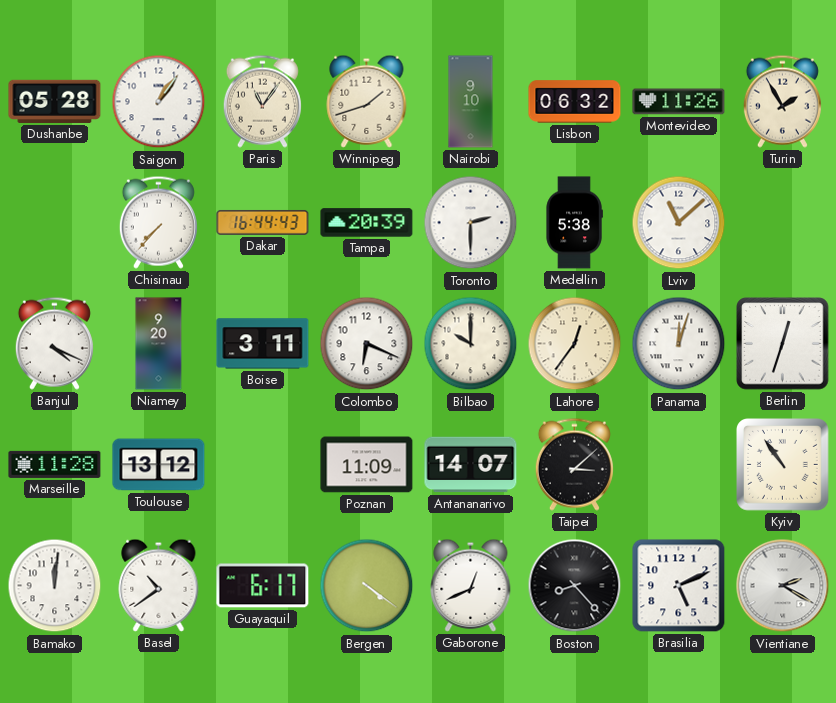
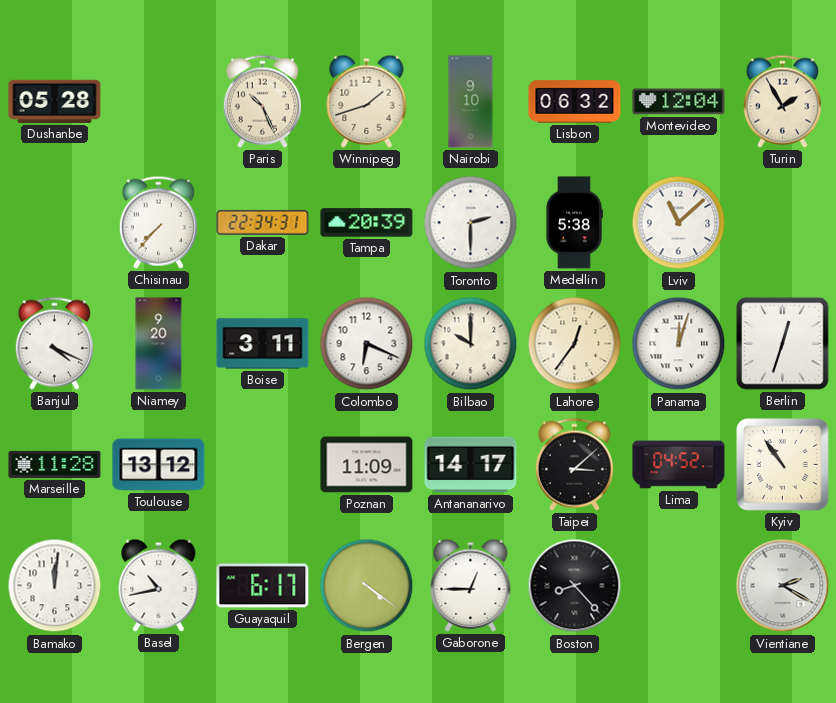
Saigon: 1:06 -> none
Paris: 11:06 -> 10:26
Montevideo: 11:26 -> 12:04
Dakar: 16:44 -> 22:34
Antananarivo: 14:07 -> 14:17
Lima: none -> 04:52
Basel: 10:39 -> 10:43
Gaborone: 12:41 -> 12:45
Brasilia: 5:11 -> none
